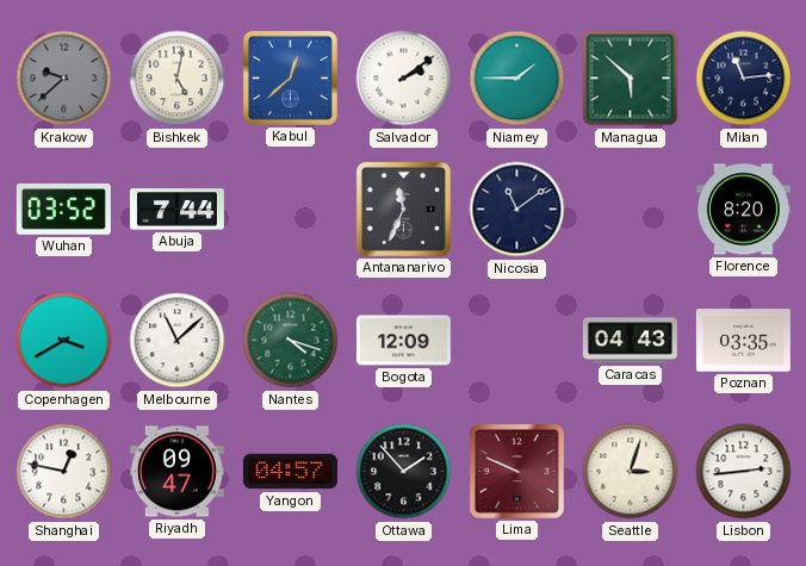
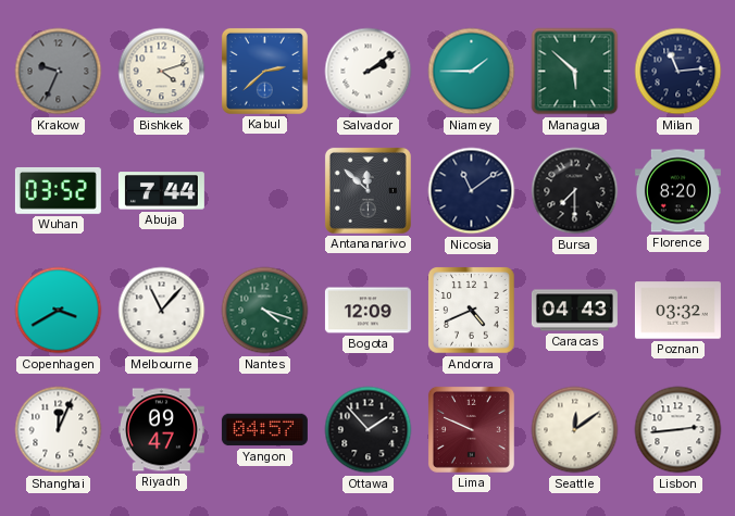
Krakow: 9:38 -> 9:34
Bishkek: 5:02 -> 4:12
Kabul: 12:38 -> 2:38
Antananarivo: 11:34 -> 11:52
Bursa: none -> 7:30
Melbourne: 11:08 -> 11:07
Andorra: none -> 4:41
Poznan: 03:35 -> 03:32
Shanghai: 12:47 -> 12:04
Seattle: 3:03 -> 12:09
